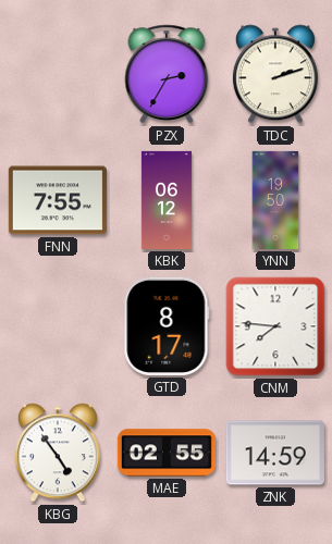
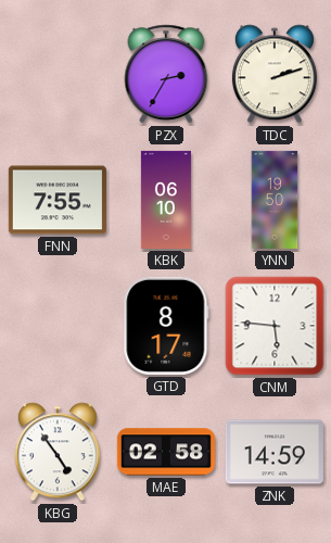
KBK: 06:12 -> 06:10
CNM: 7:46 -> 5:46
MAE: 02:55 -> 02:58
